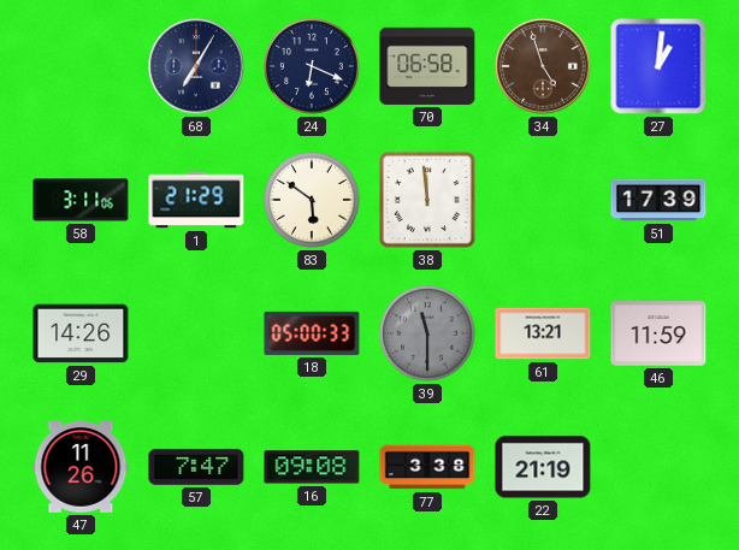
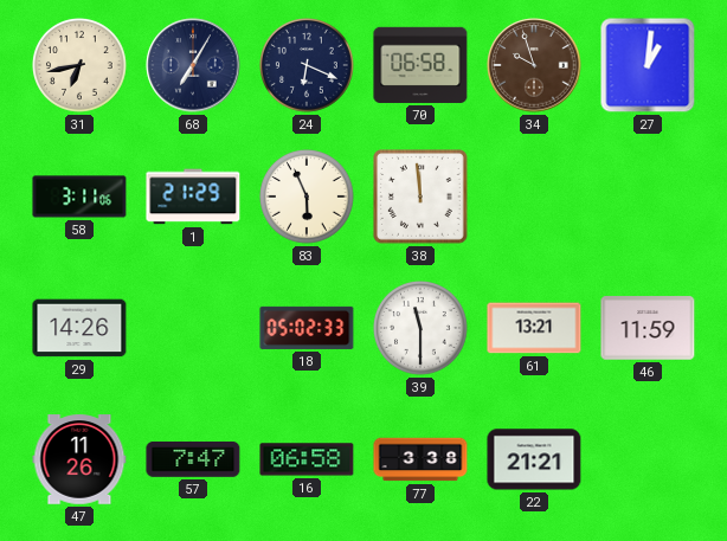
31: none -> 6:43
34: 4:57 -> 9:57
83: 5:51 -> 5:56
51: 17:39 -> none
18: 05:00 -> 05:02
39 dial: grey -> white
16: 09:08 -> 06:58
22: 21:19 -> 21:21
